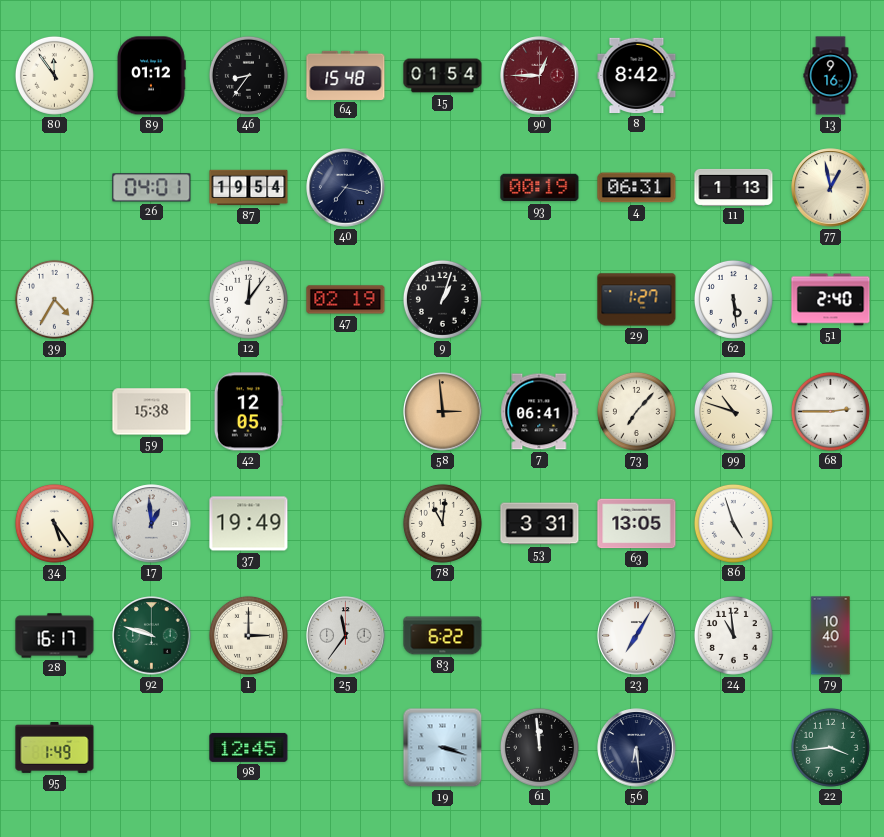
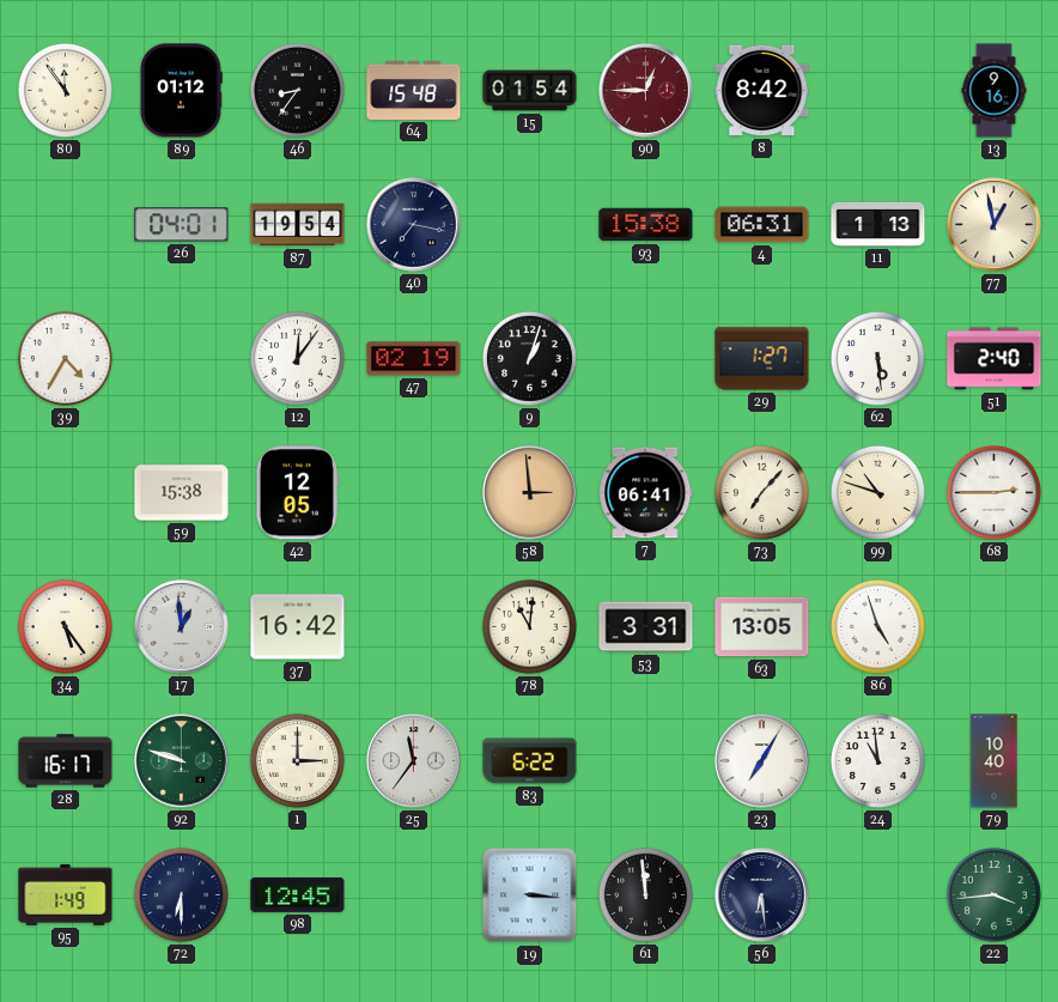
93: 00:19 -> 15:38
37: 19:49 -> 16:42
72: none -> 6:30
19: 3:18 -> 3:16
